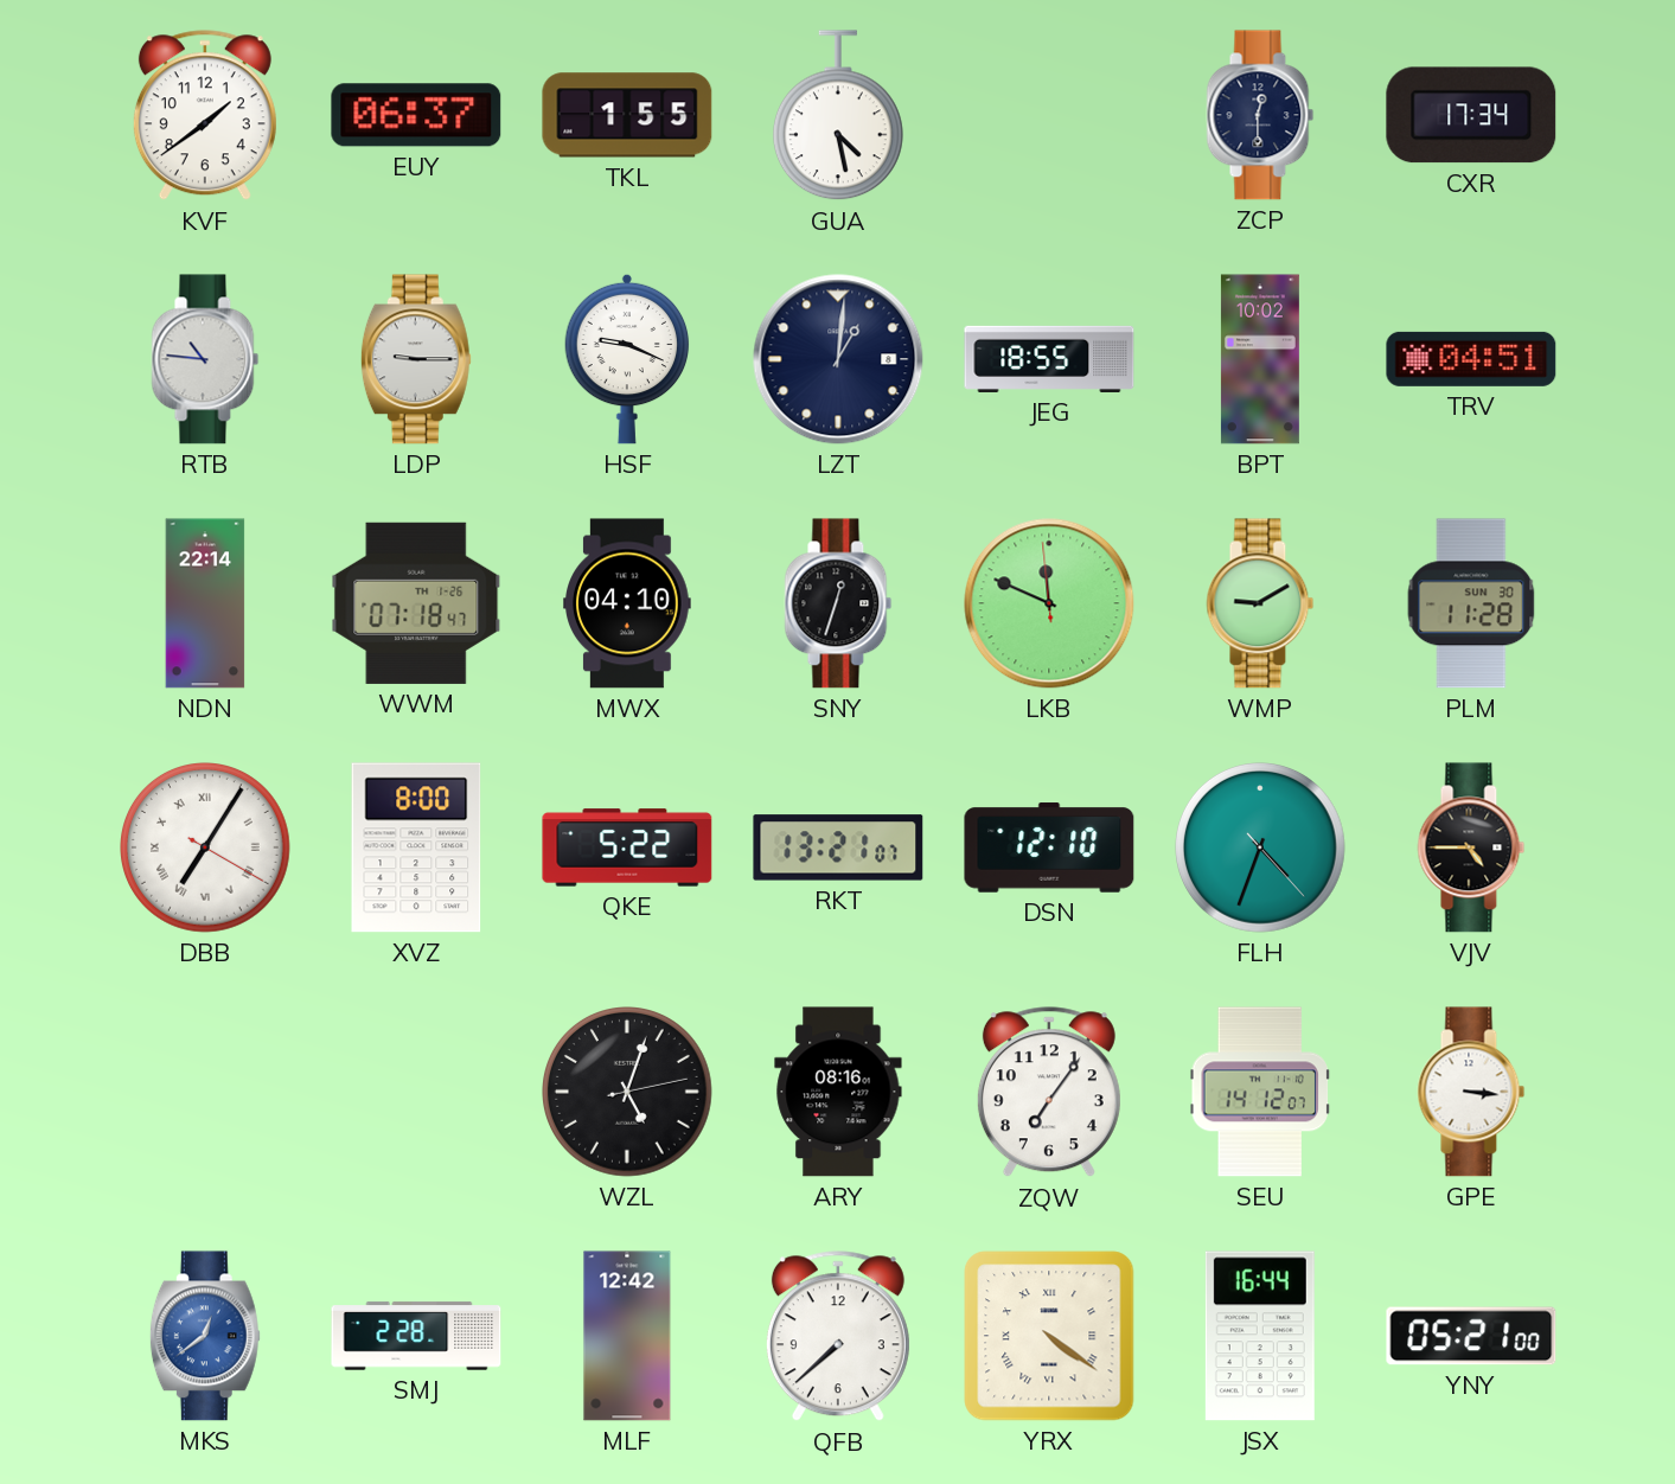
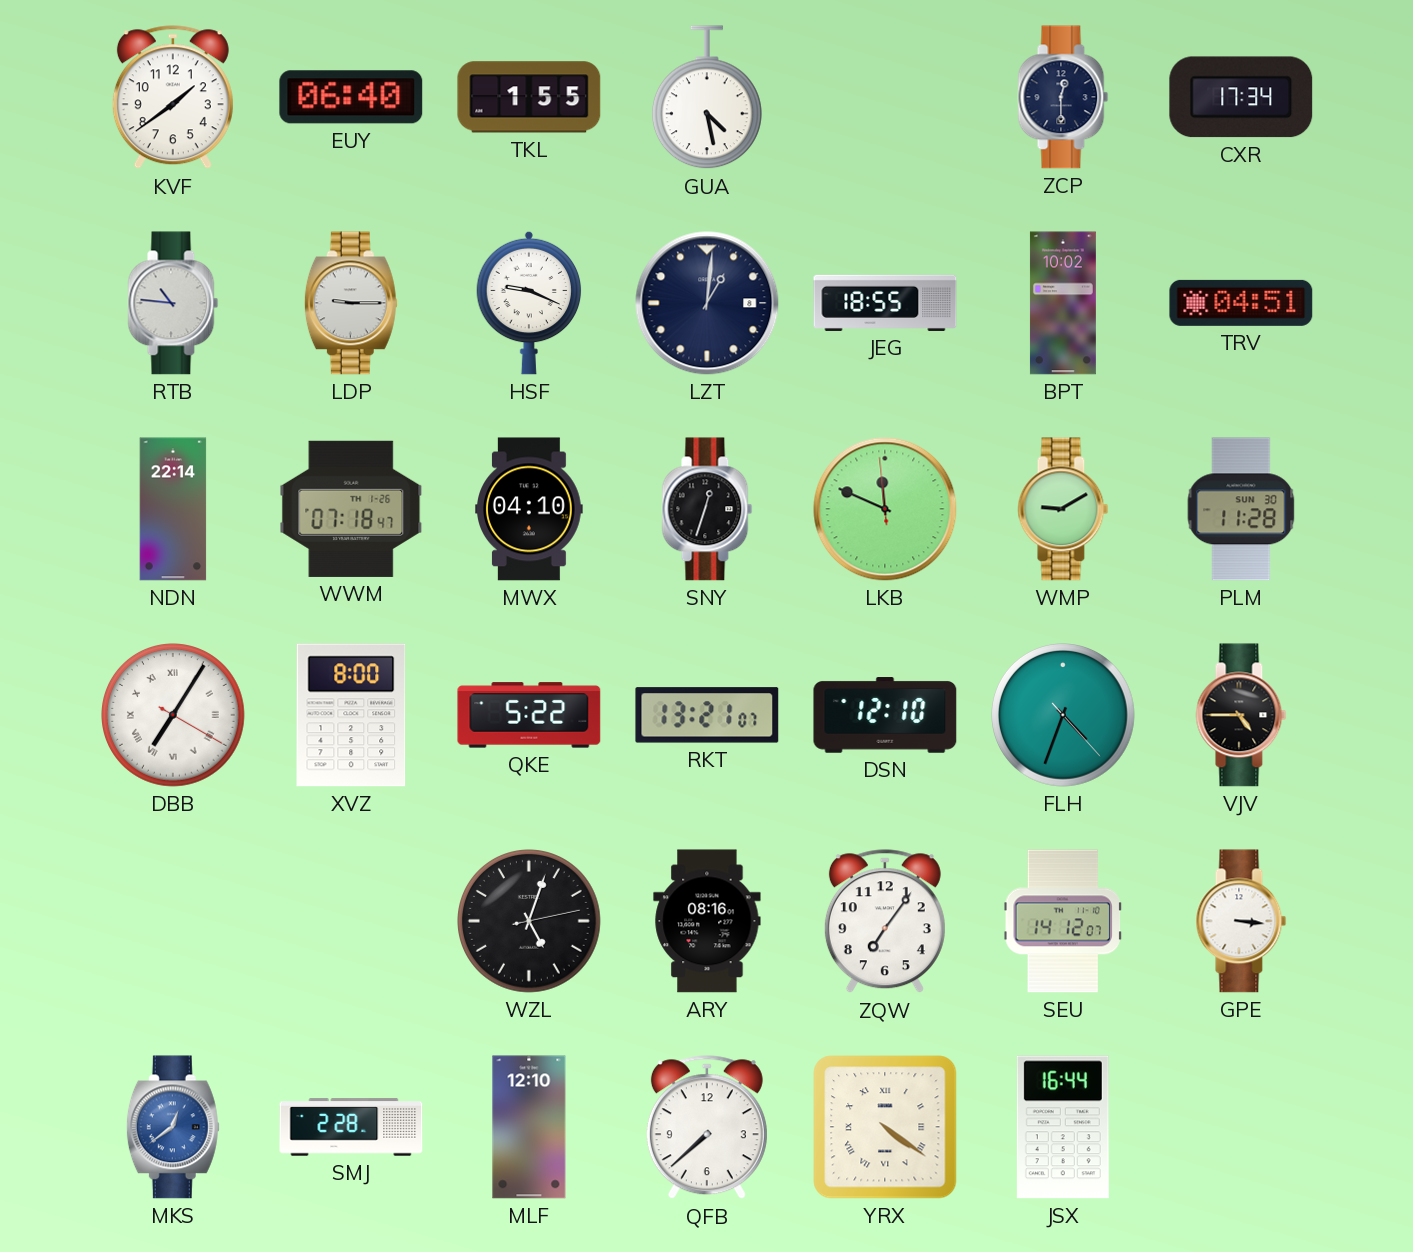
EUY: 06:37 -> 06:40
MLF: 12:42 -> 12:10
YNY: 05:21 -> none
